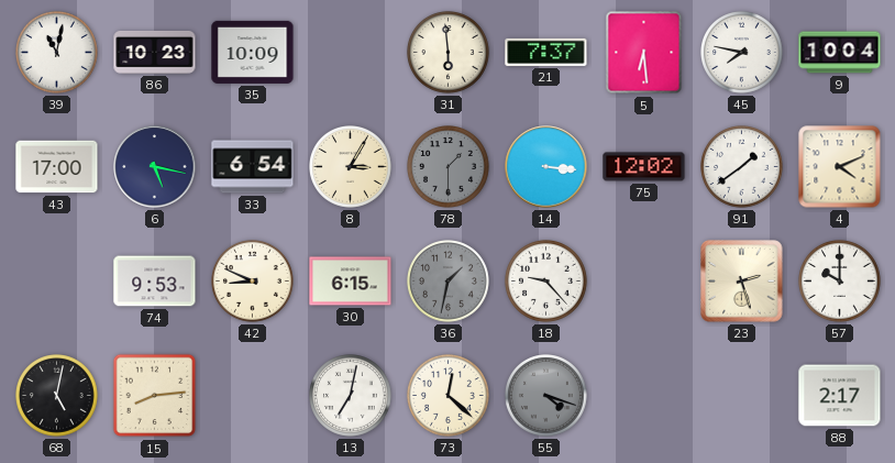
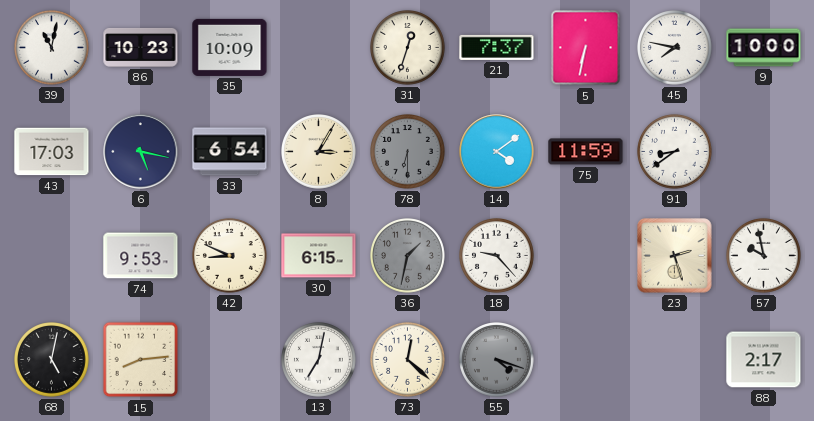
31: 5:59 -> 12:33
5: 6:29 -> 6:32
9: 10:04 -> 10:00
43: 17:00 -> 17:03
78: 1:30 -> 6:30
14: 3:16 -> 4:09
75: 12:02 -> 11:59
91: 1:39 -> 8:39
4: 4:11 -> none
57: 10:00 -> 9:58
